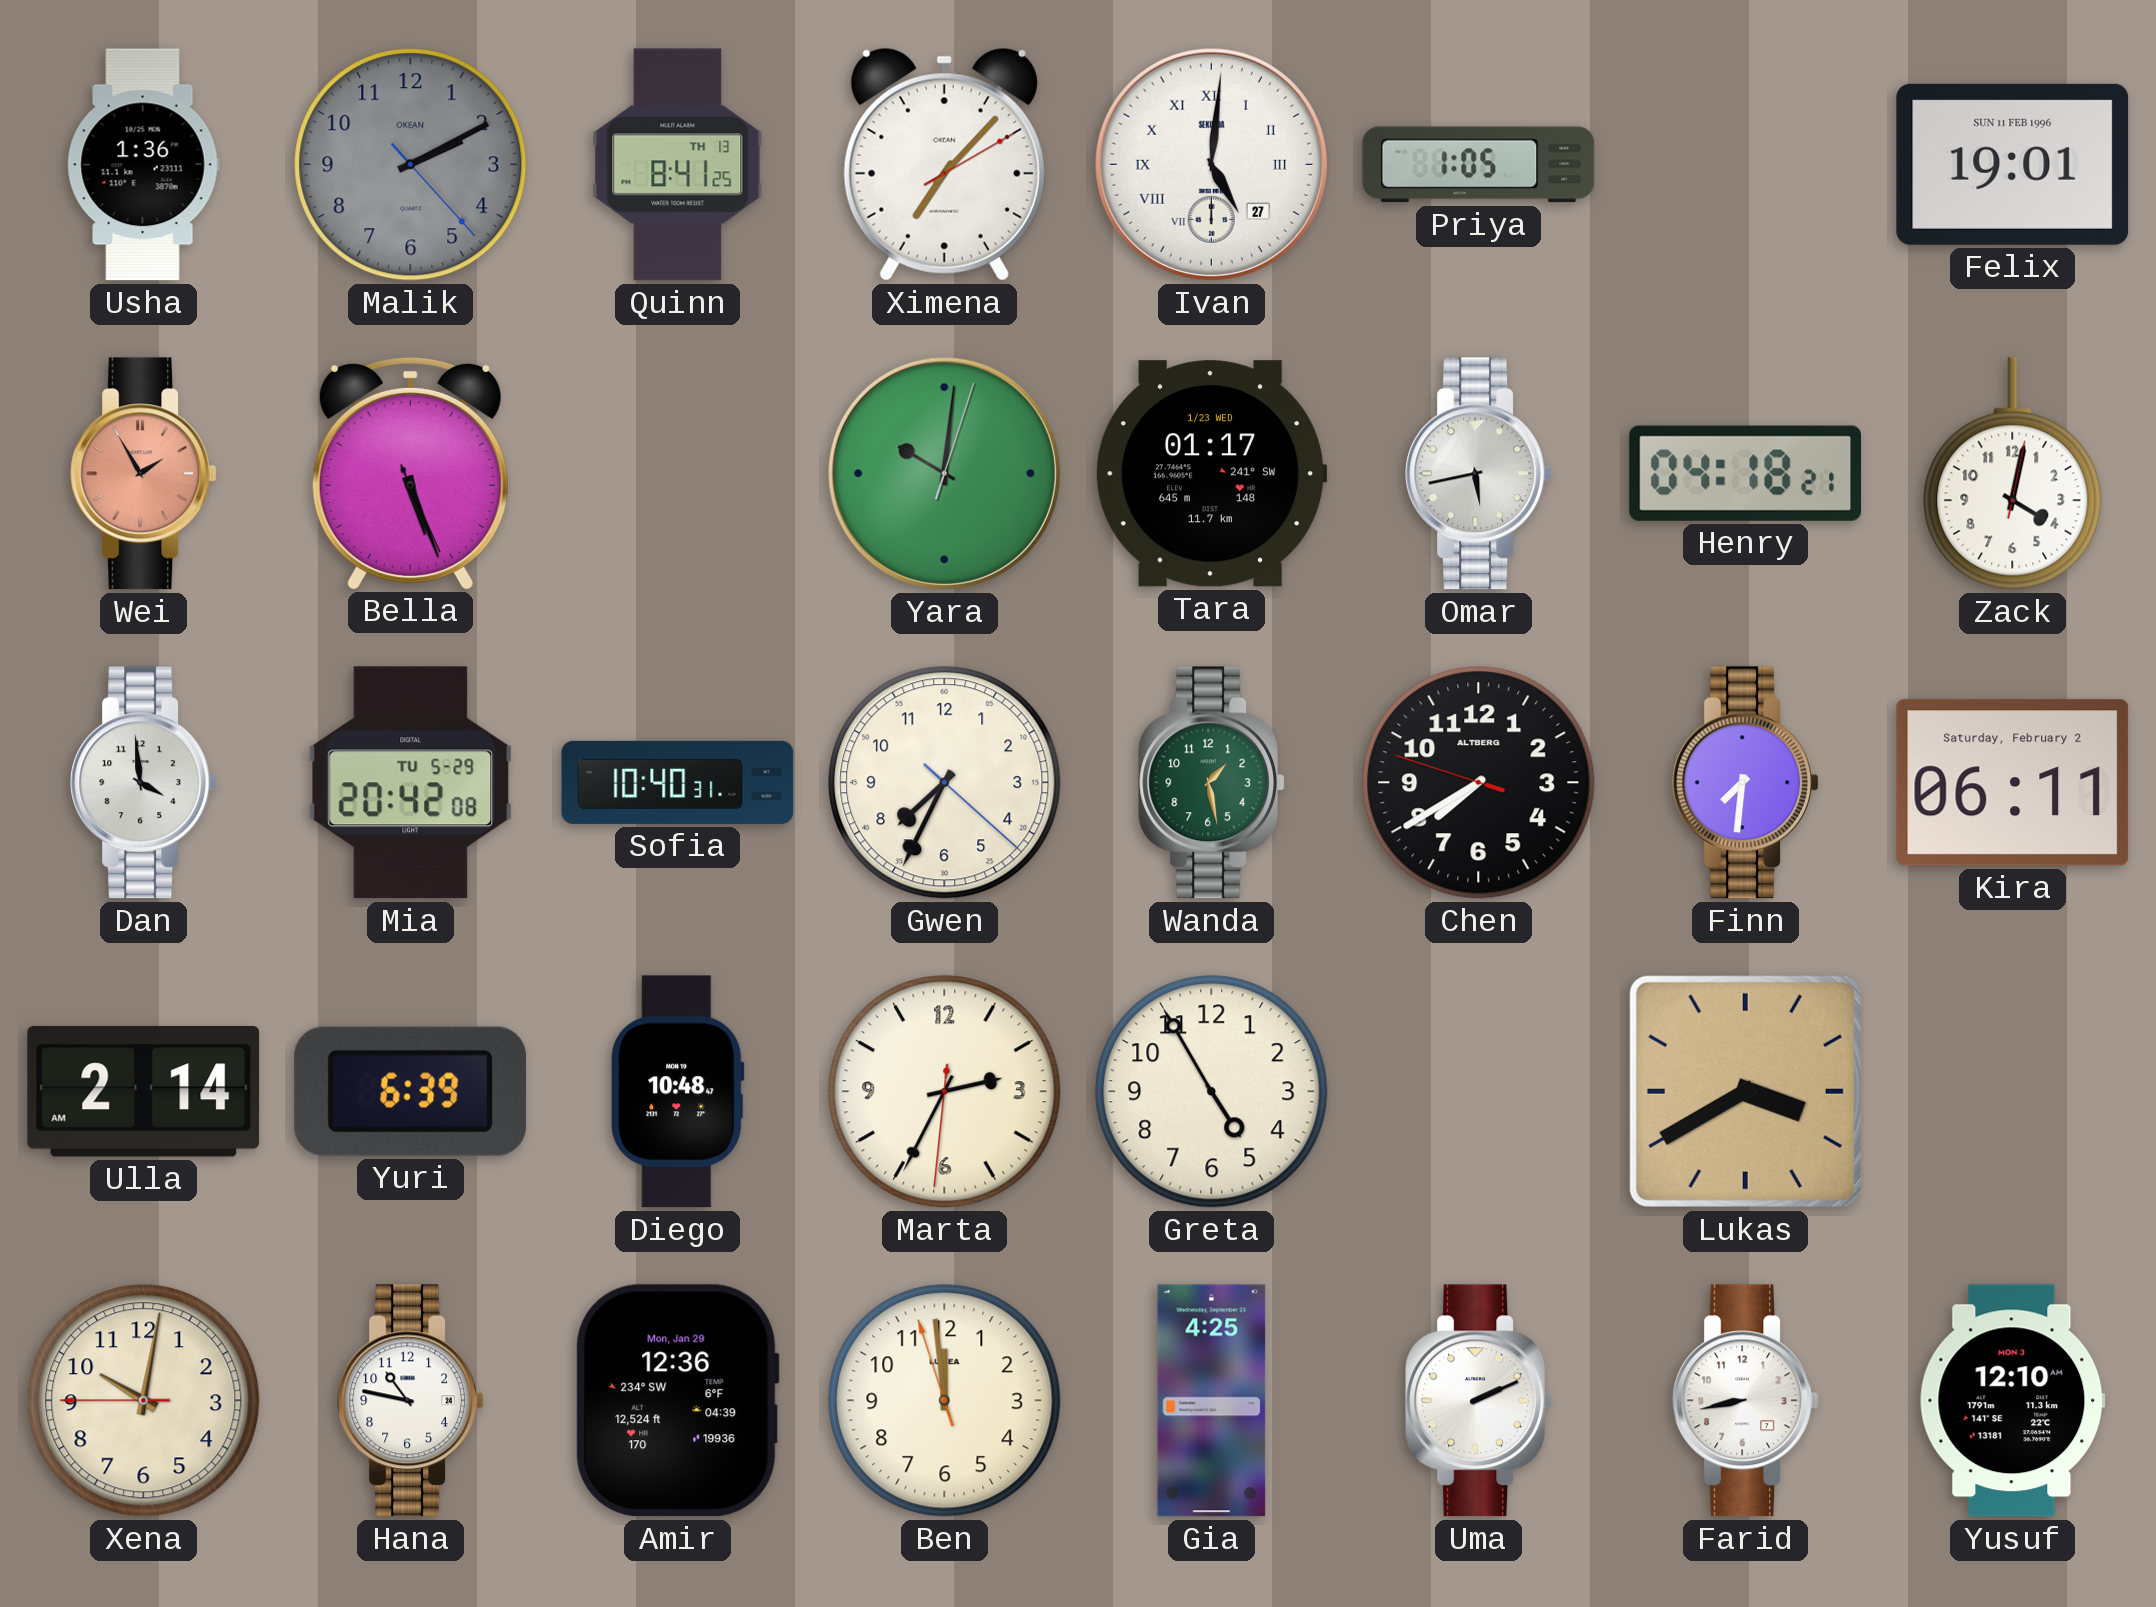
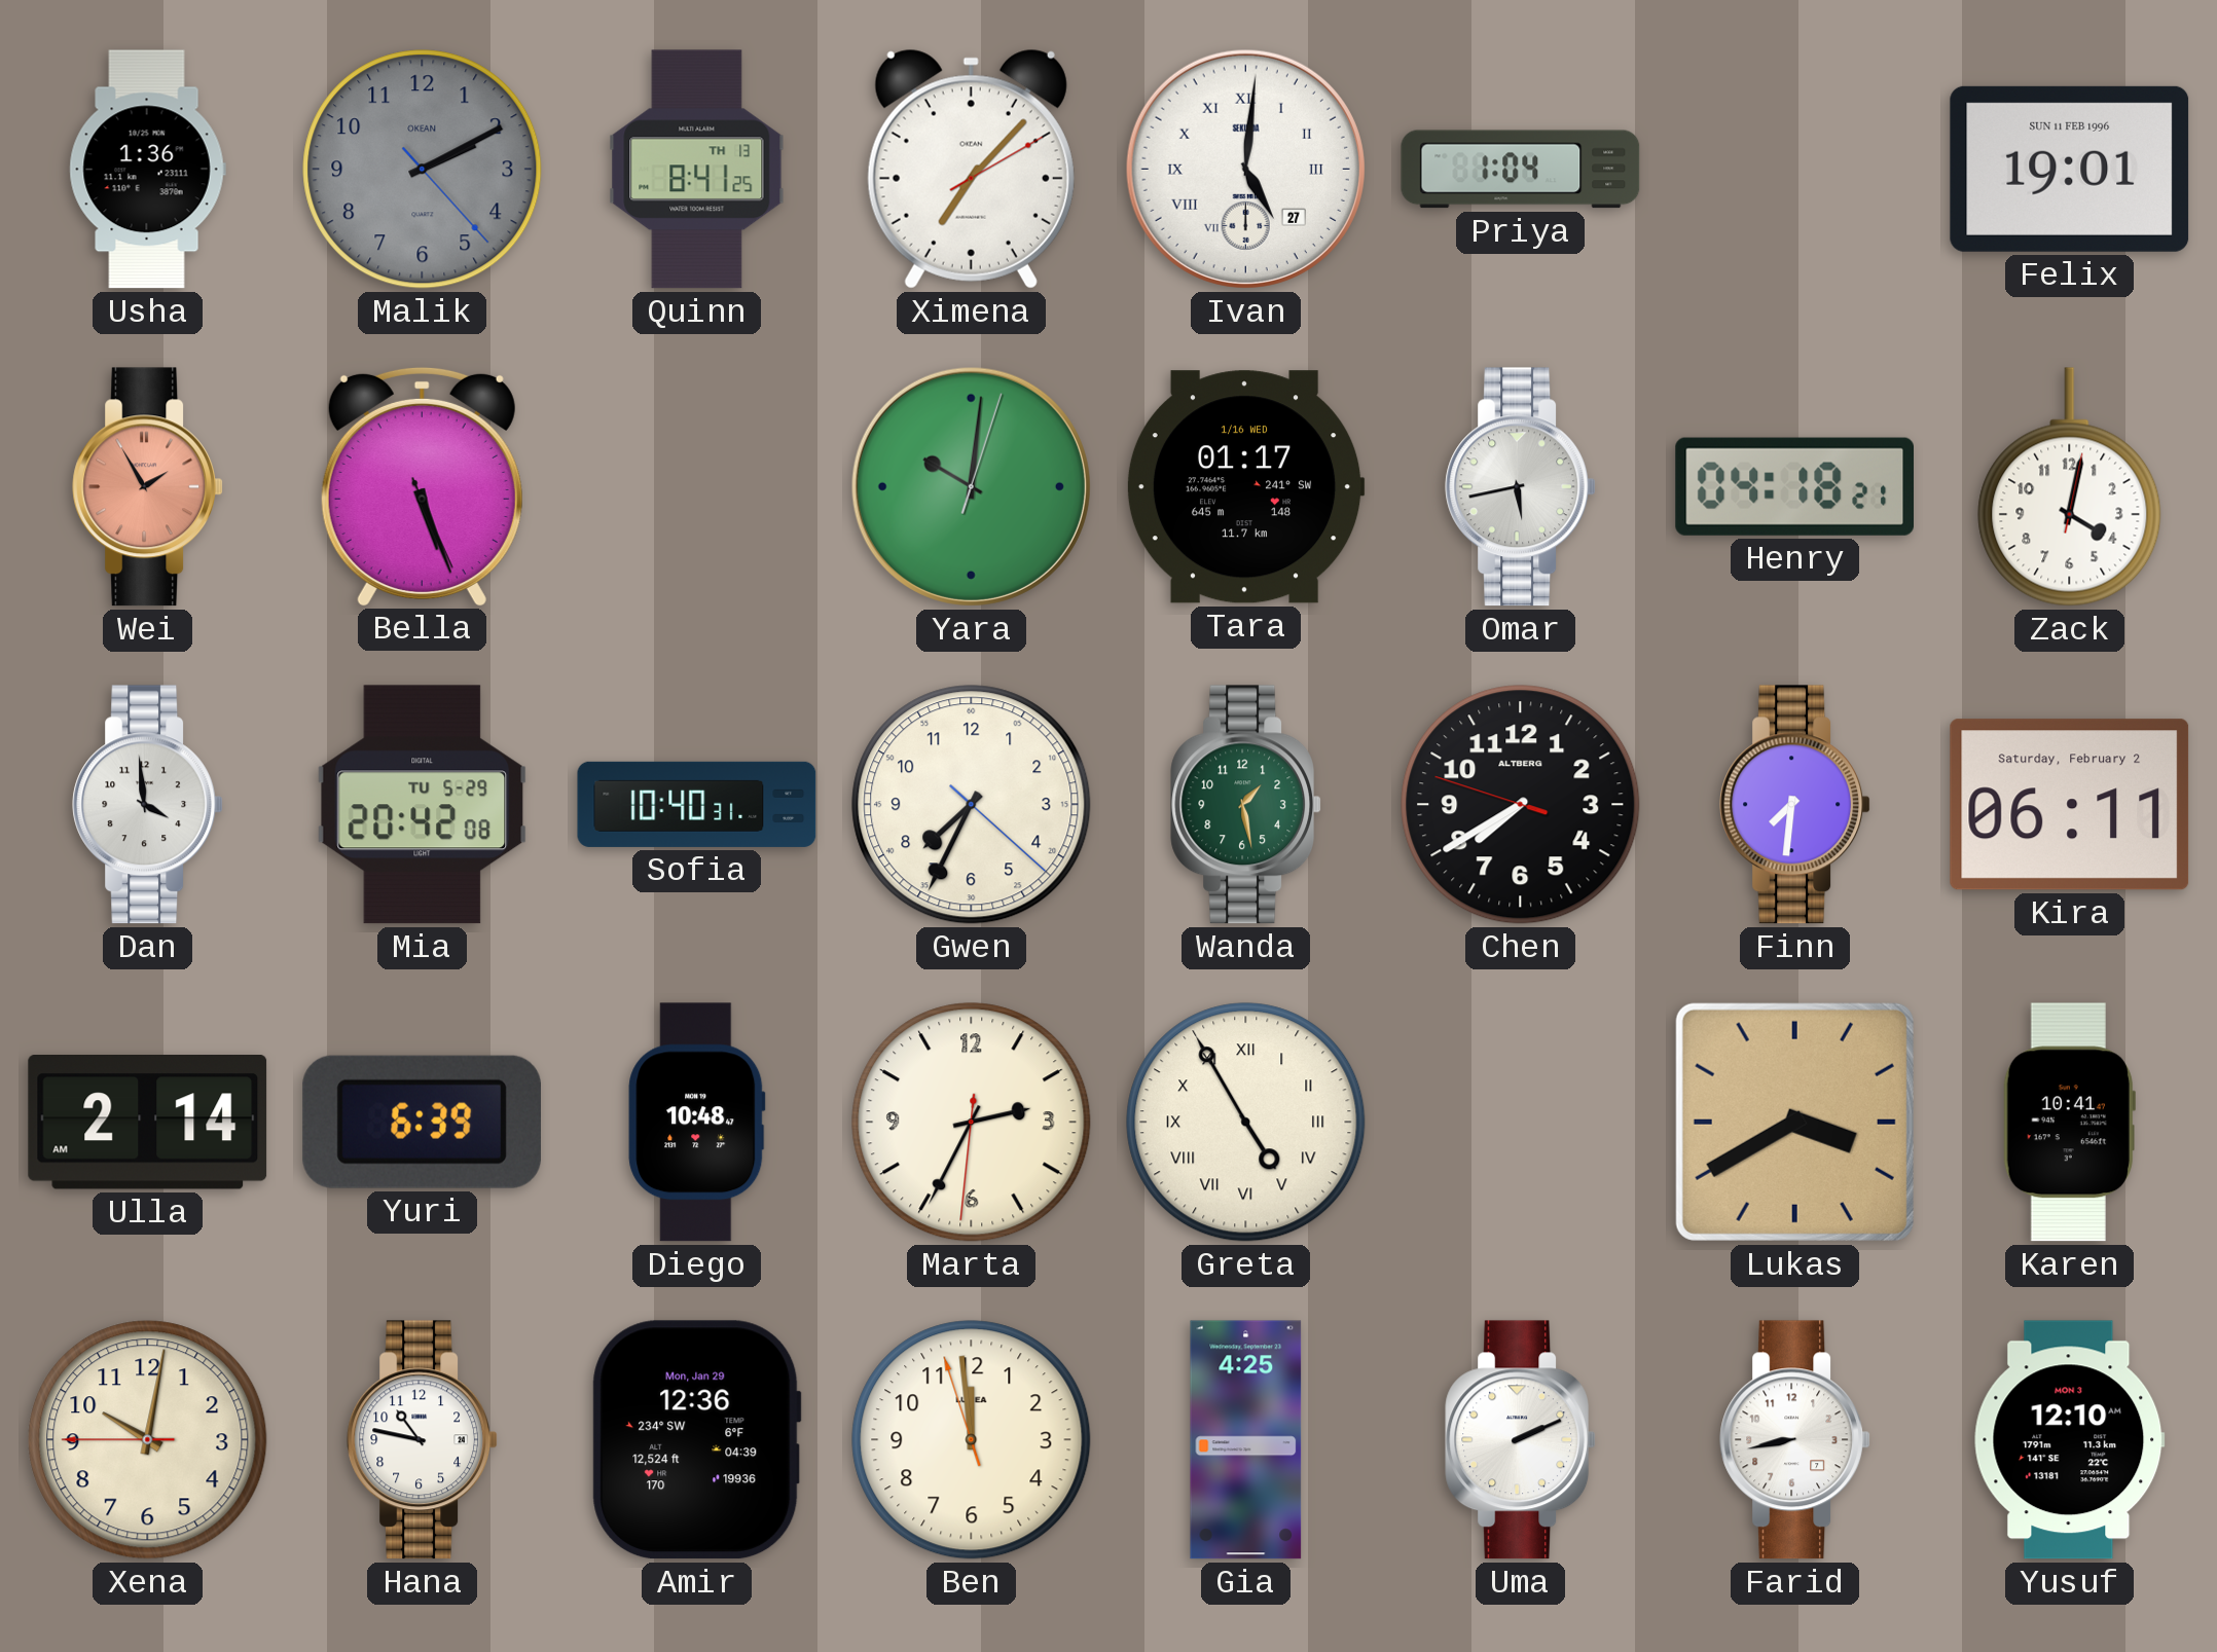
Priya: 1:05 -> 1:04
Tara date: 1/23 WED -> 1/16 WED
Greta numerals: Arabic -> Roman
Karen: none -> 10:41
